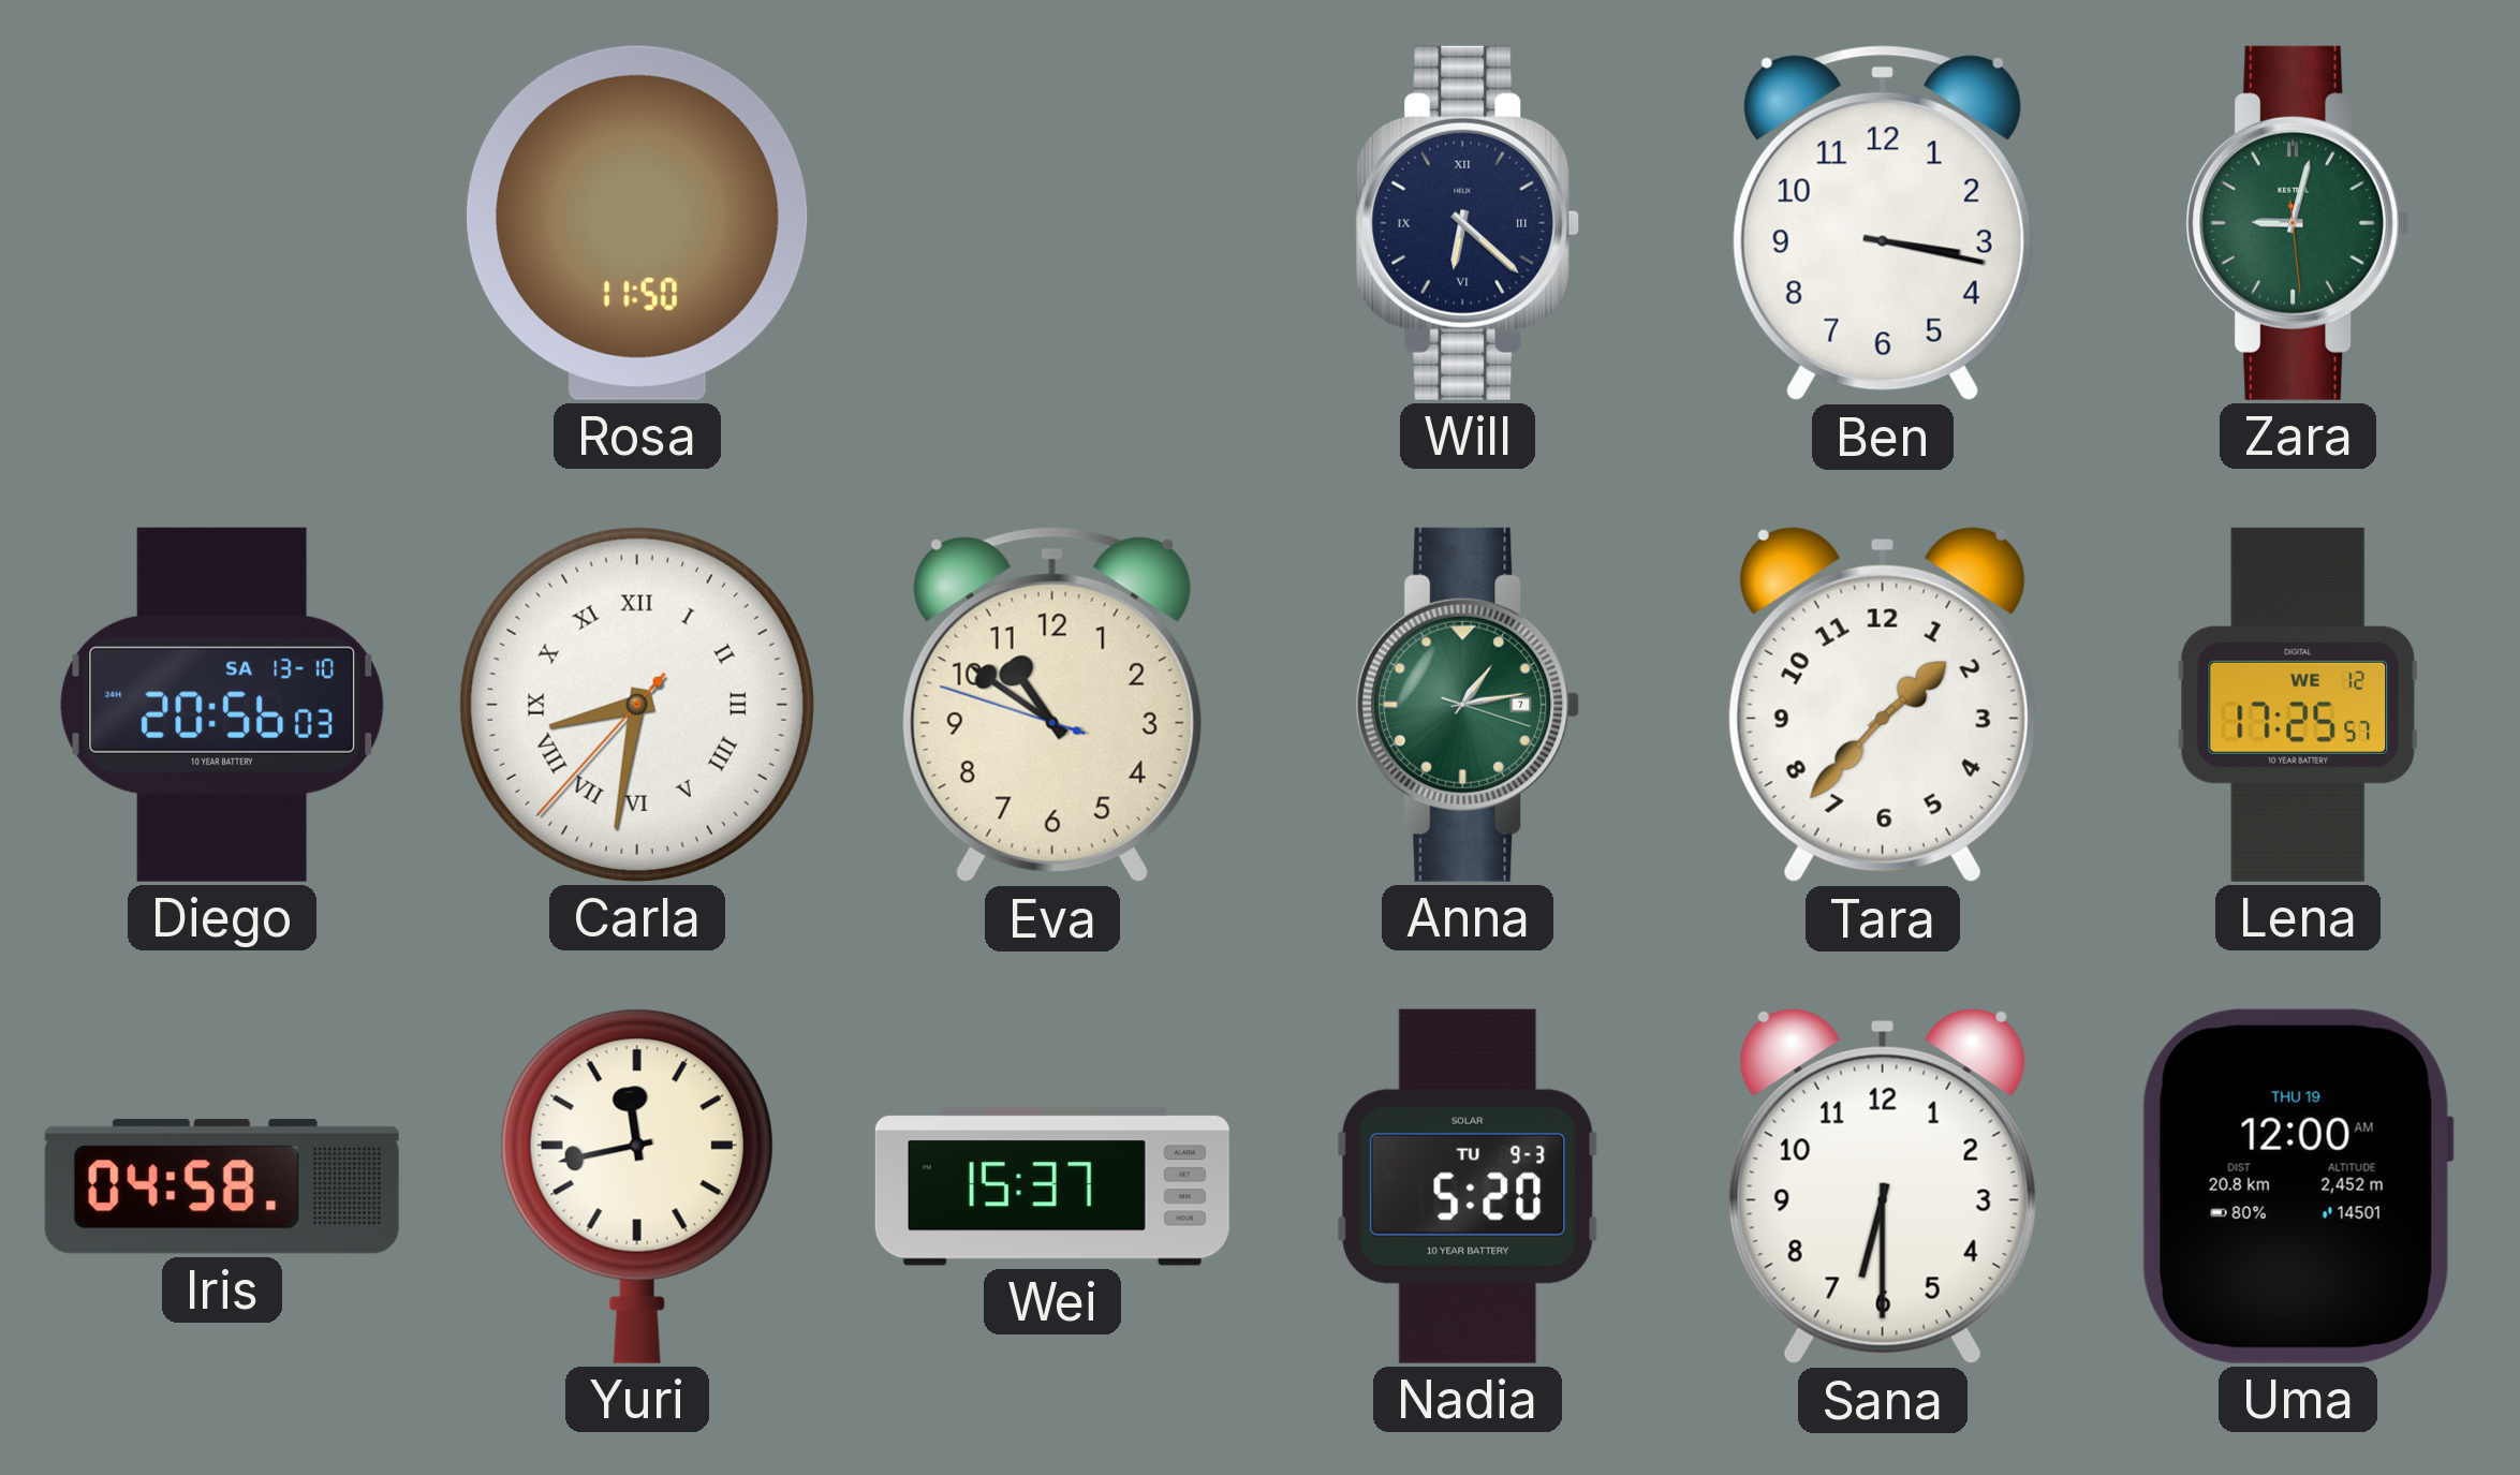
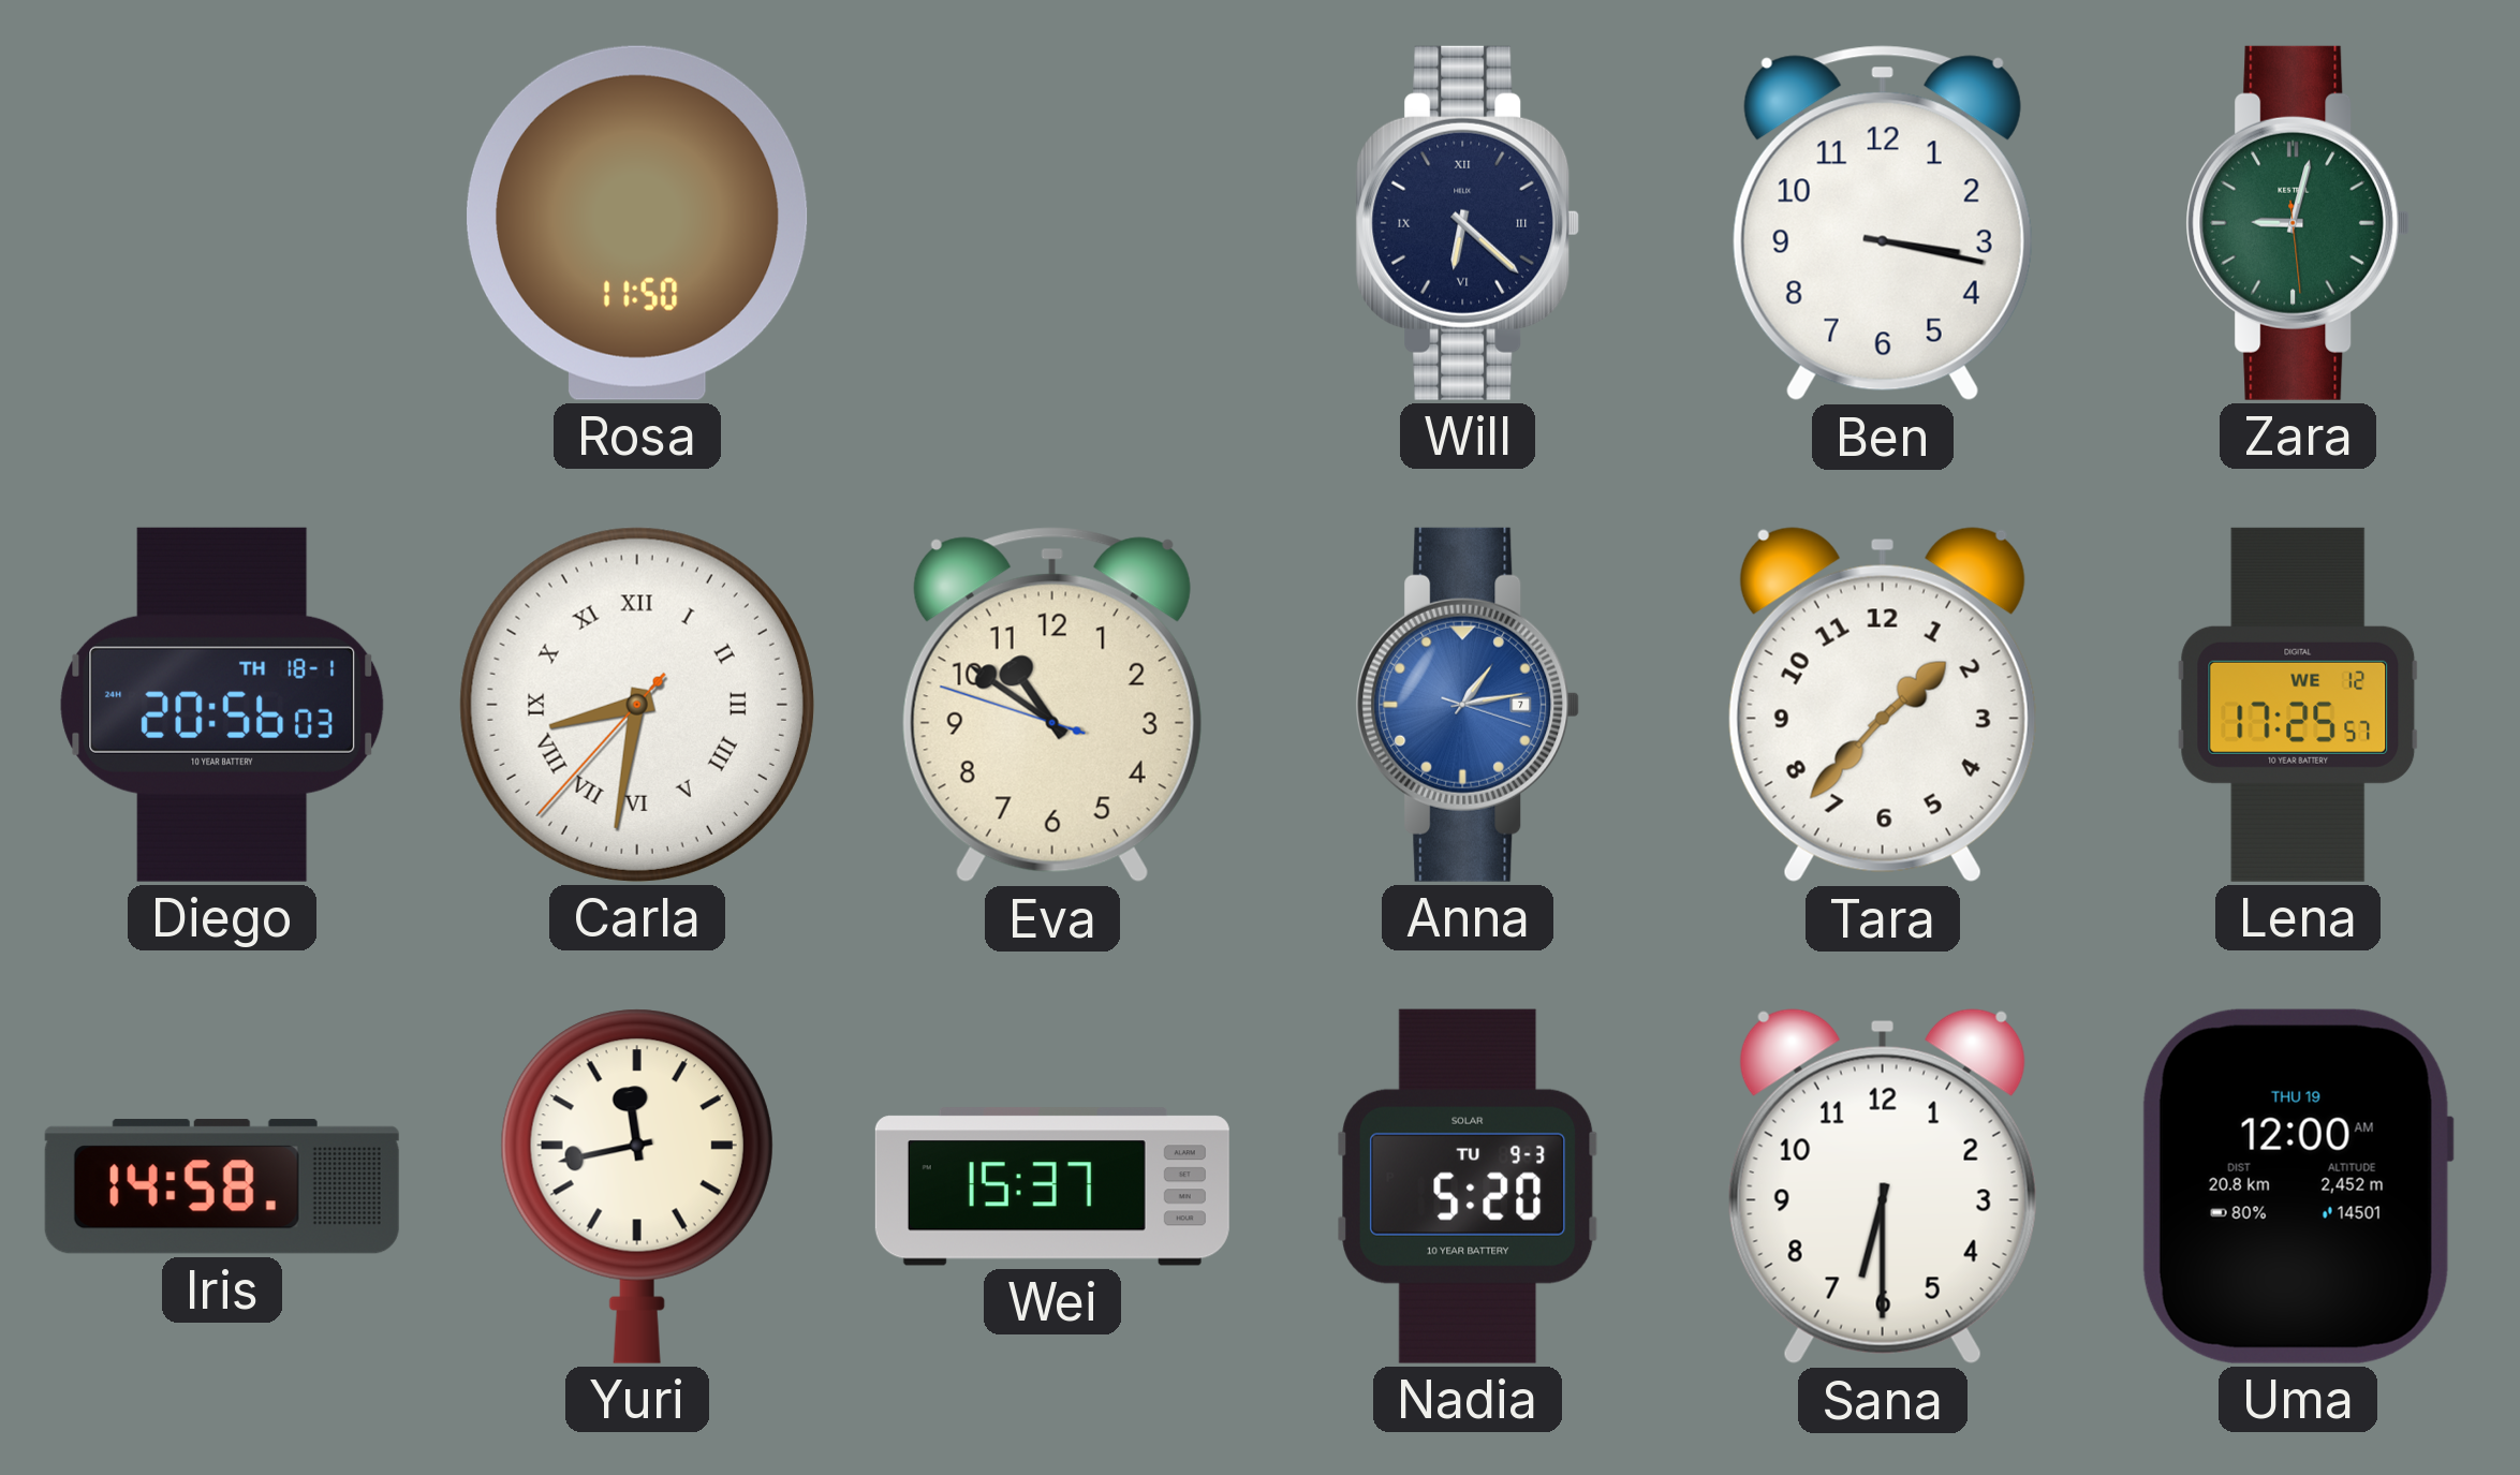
Diego date: SA 13-10 -> TH 18-1
Anna dial: green -> blue
Iris: 04:58 -> 14:58
